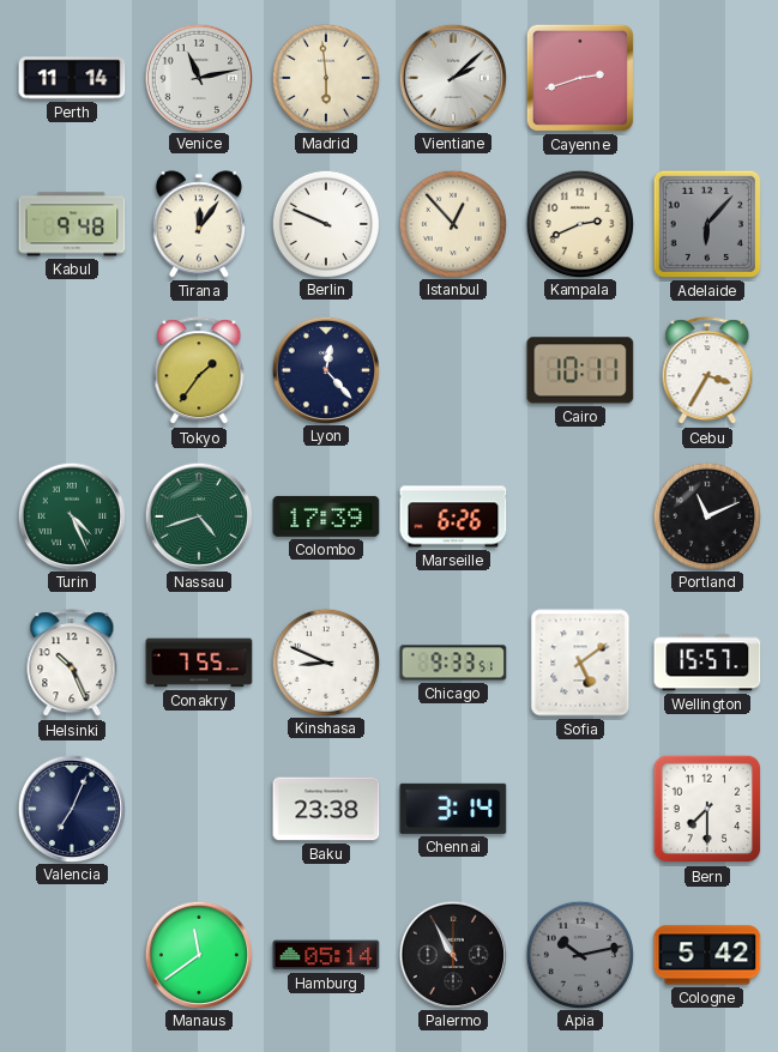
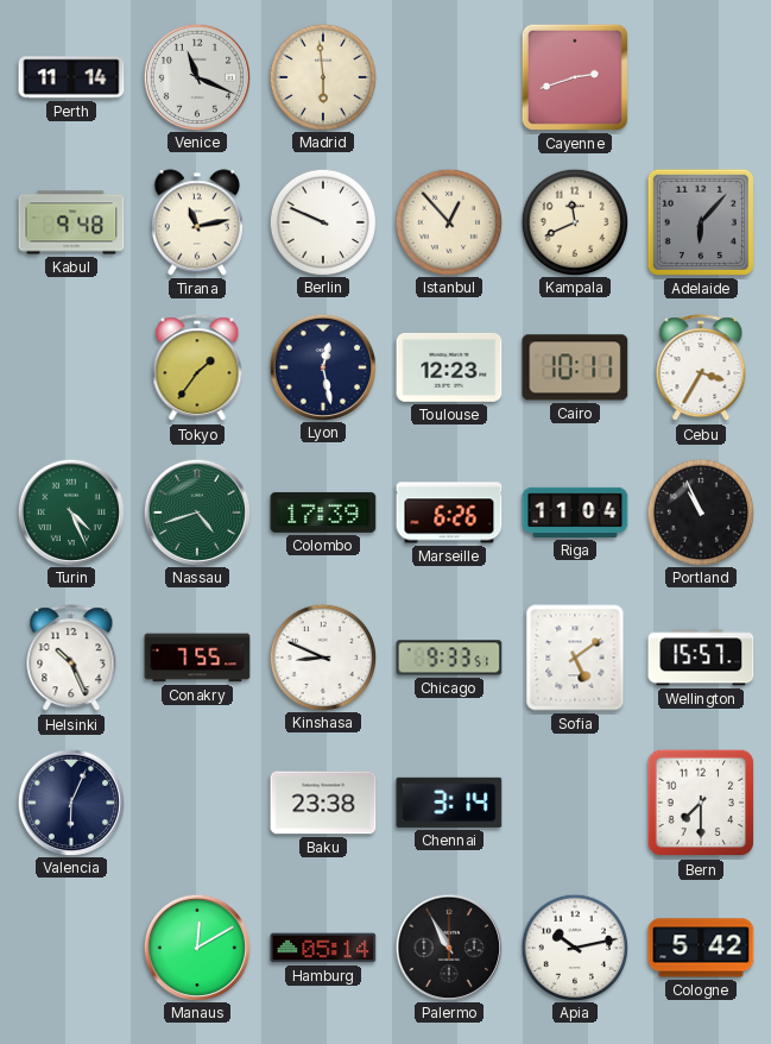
Venice: 11:13 -> 11:19
Vientiane: 2:08 -> none
Tirana: 12:06 -> 11:13
Kampala: 2:41 -> 11:41
Lyon: 12:23 -> 12:28
Toulouse: none -> 12:23
Riga: none -> 11:04
Portland: 11:11 -> 10:56
Valencia: 7:04 -> 6:04
Manaus: 11:39 -> 12:10
Apia dial: grey -> white
